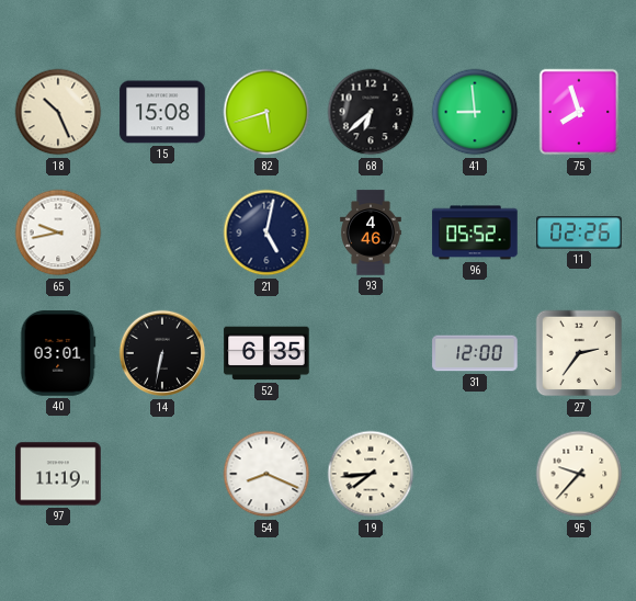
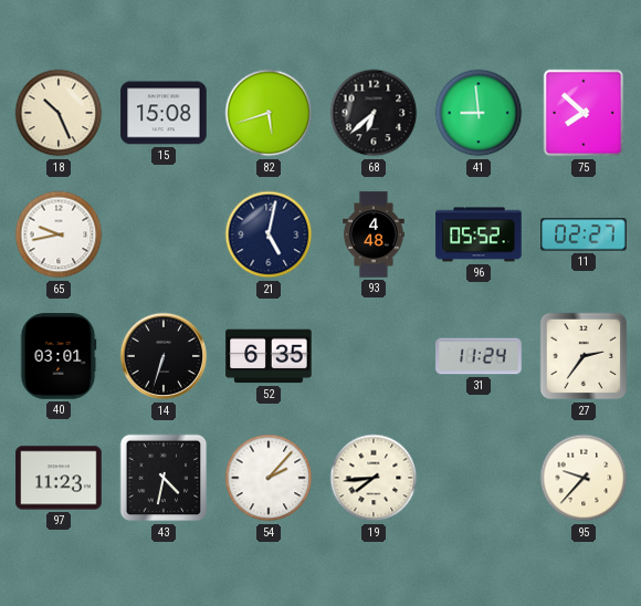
75: 7:57 -> 7:52
93: 4:46 -> 4:48
11: 02:26 -> 02:27
14: 6:32 -> 6:33
31: 12:00 -> 11:24
97: 11:19 -> 11:23
43: none -> 4:32
54: 8:19 -> 2:07
